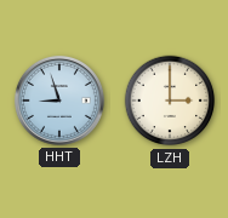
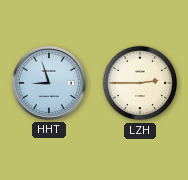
LZH: 3:00 -> 2:45
